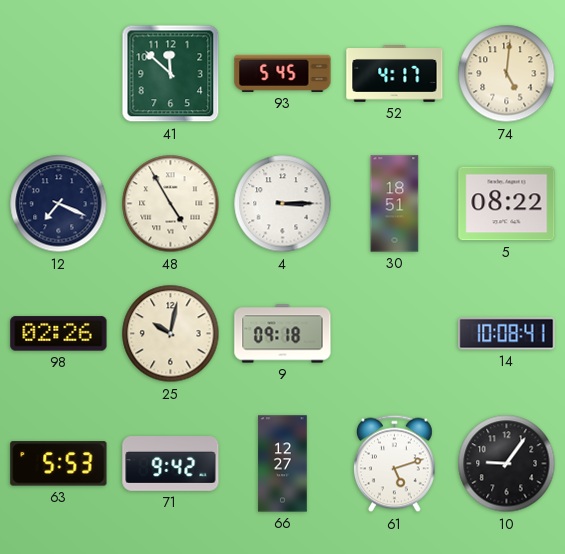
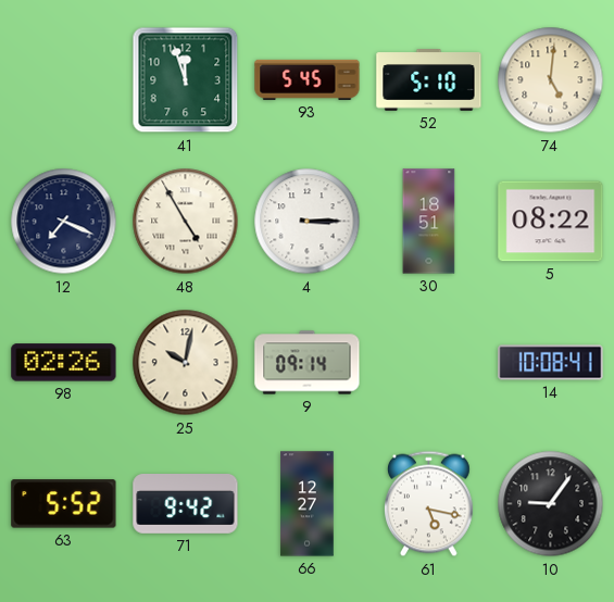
41: 11:52 -> 11:57
52: 4:17 -> 5:10
9: 09:18 -> 09:14
63: 5:53 -> 5:52
61: 5:12 -> 5:17
